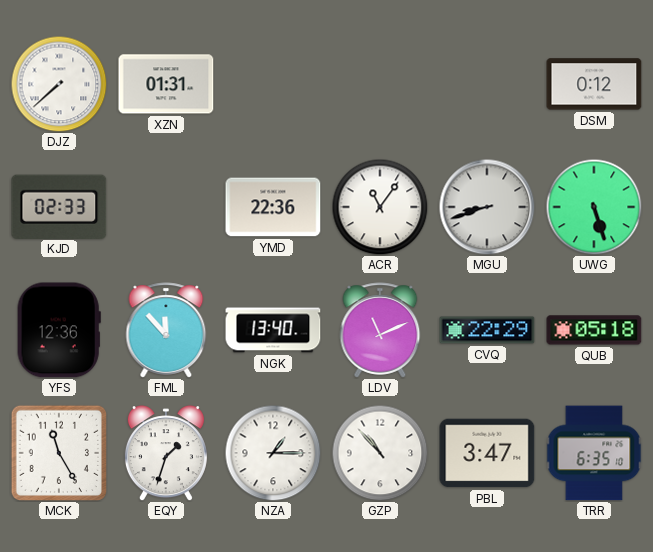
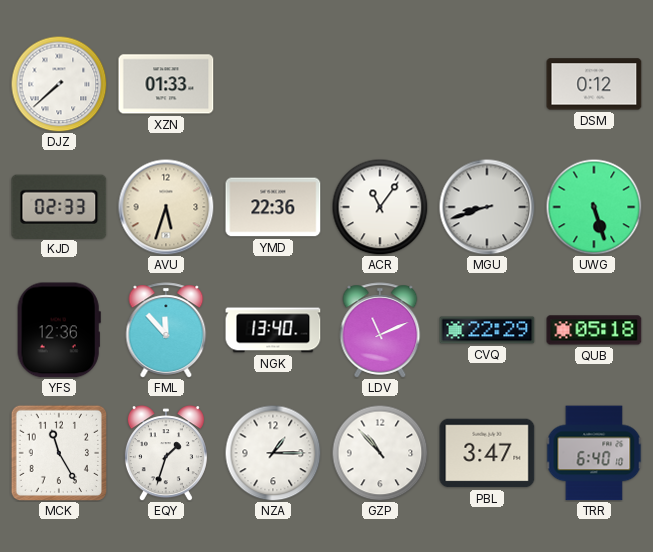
XZN: 01:31 -> 01:33
AVU: none -> 5:33
TRR: 6:35 -> 6:40
